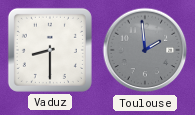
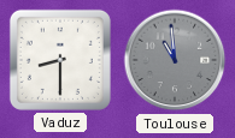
Toulouse: 1:59 -> 10:59
